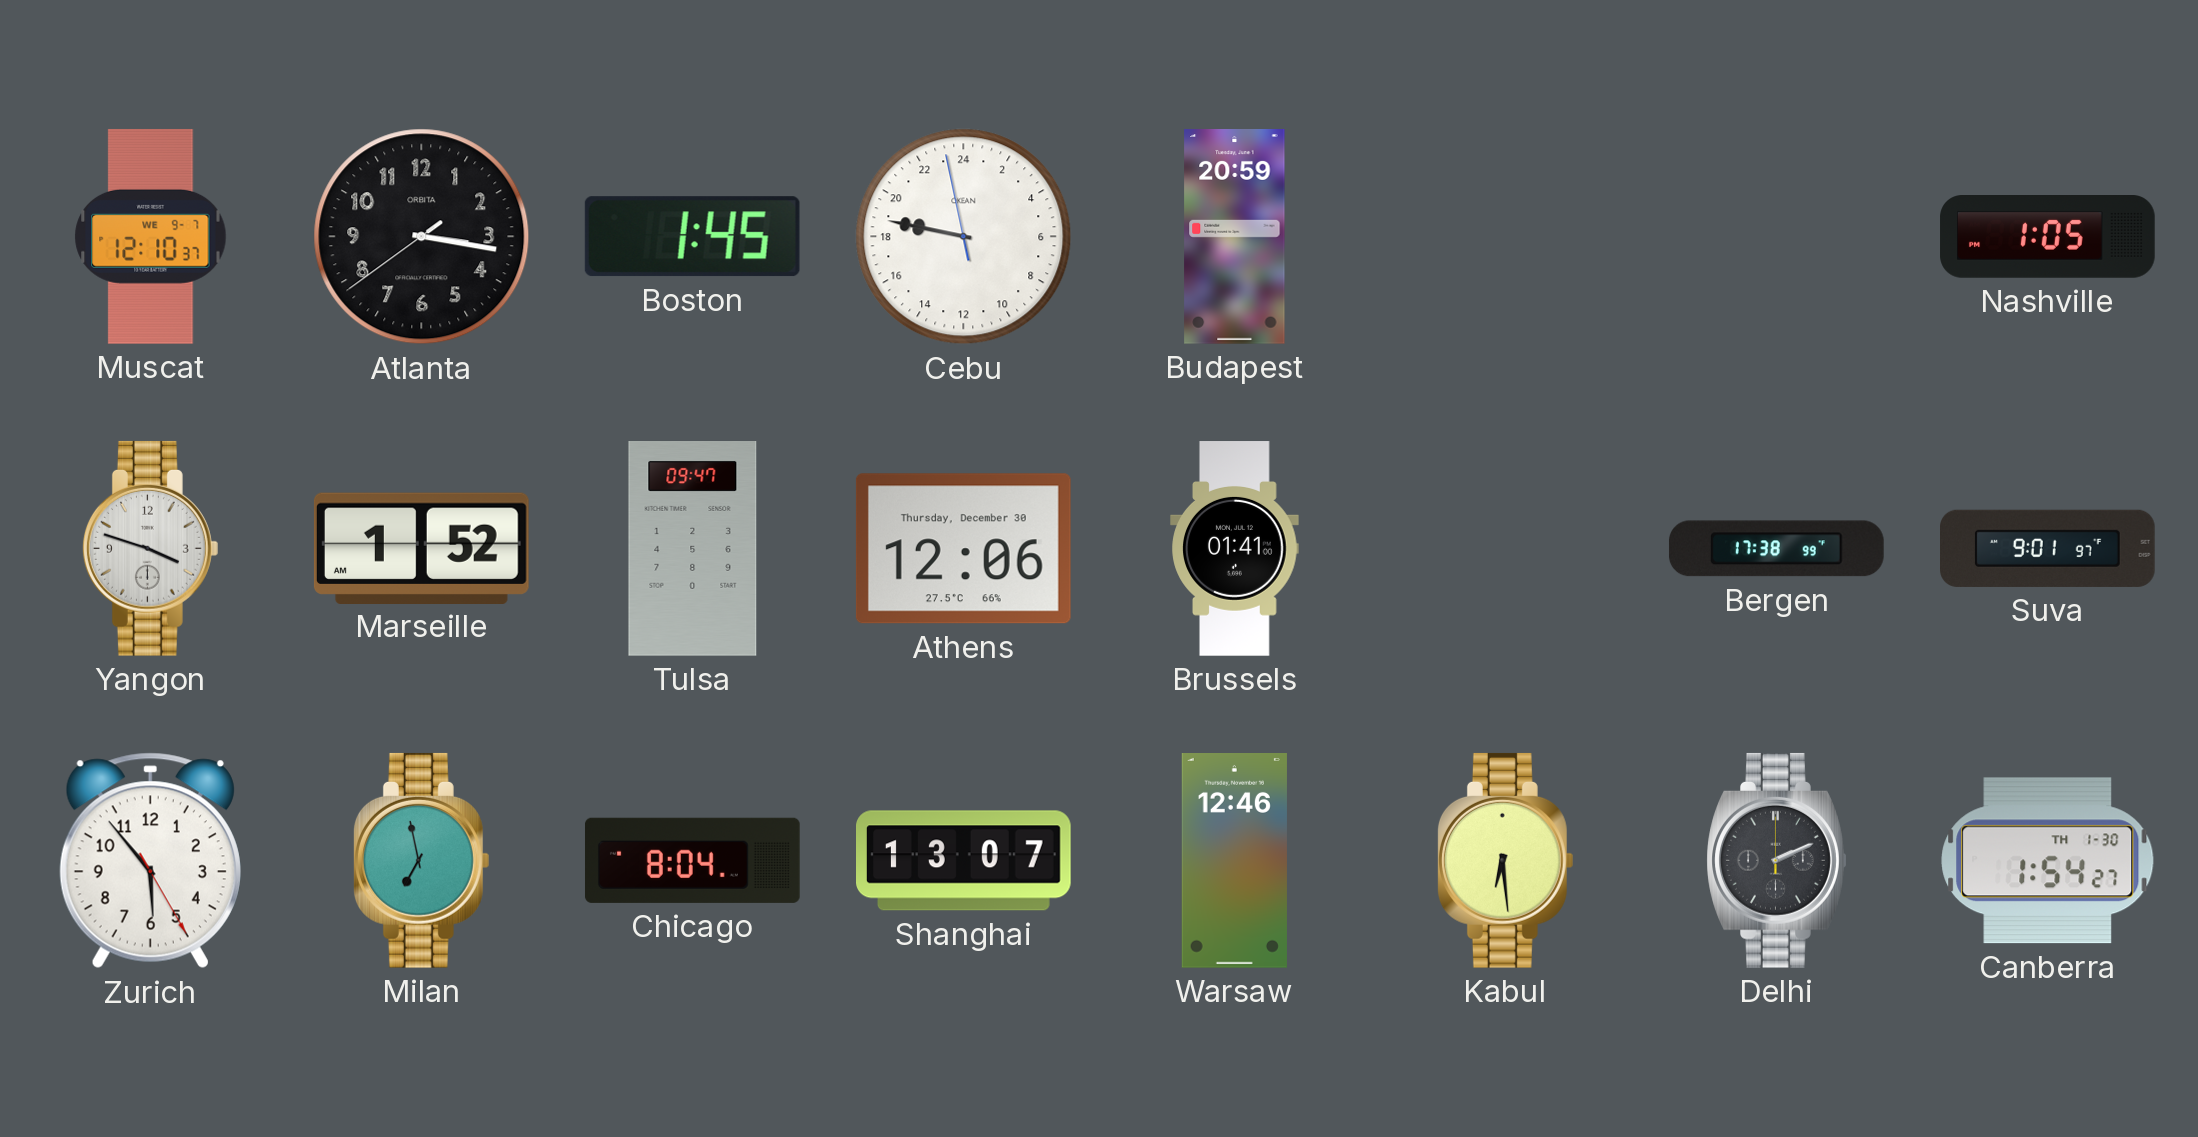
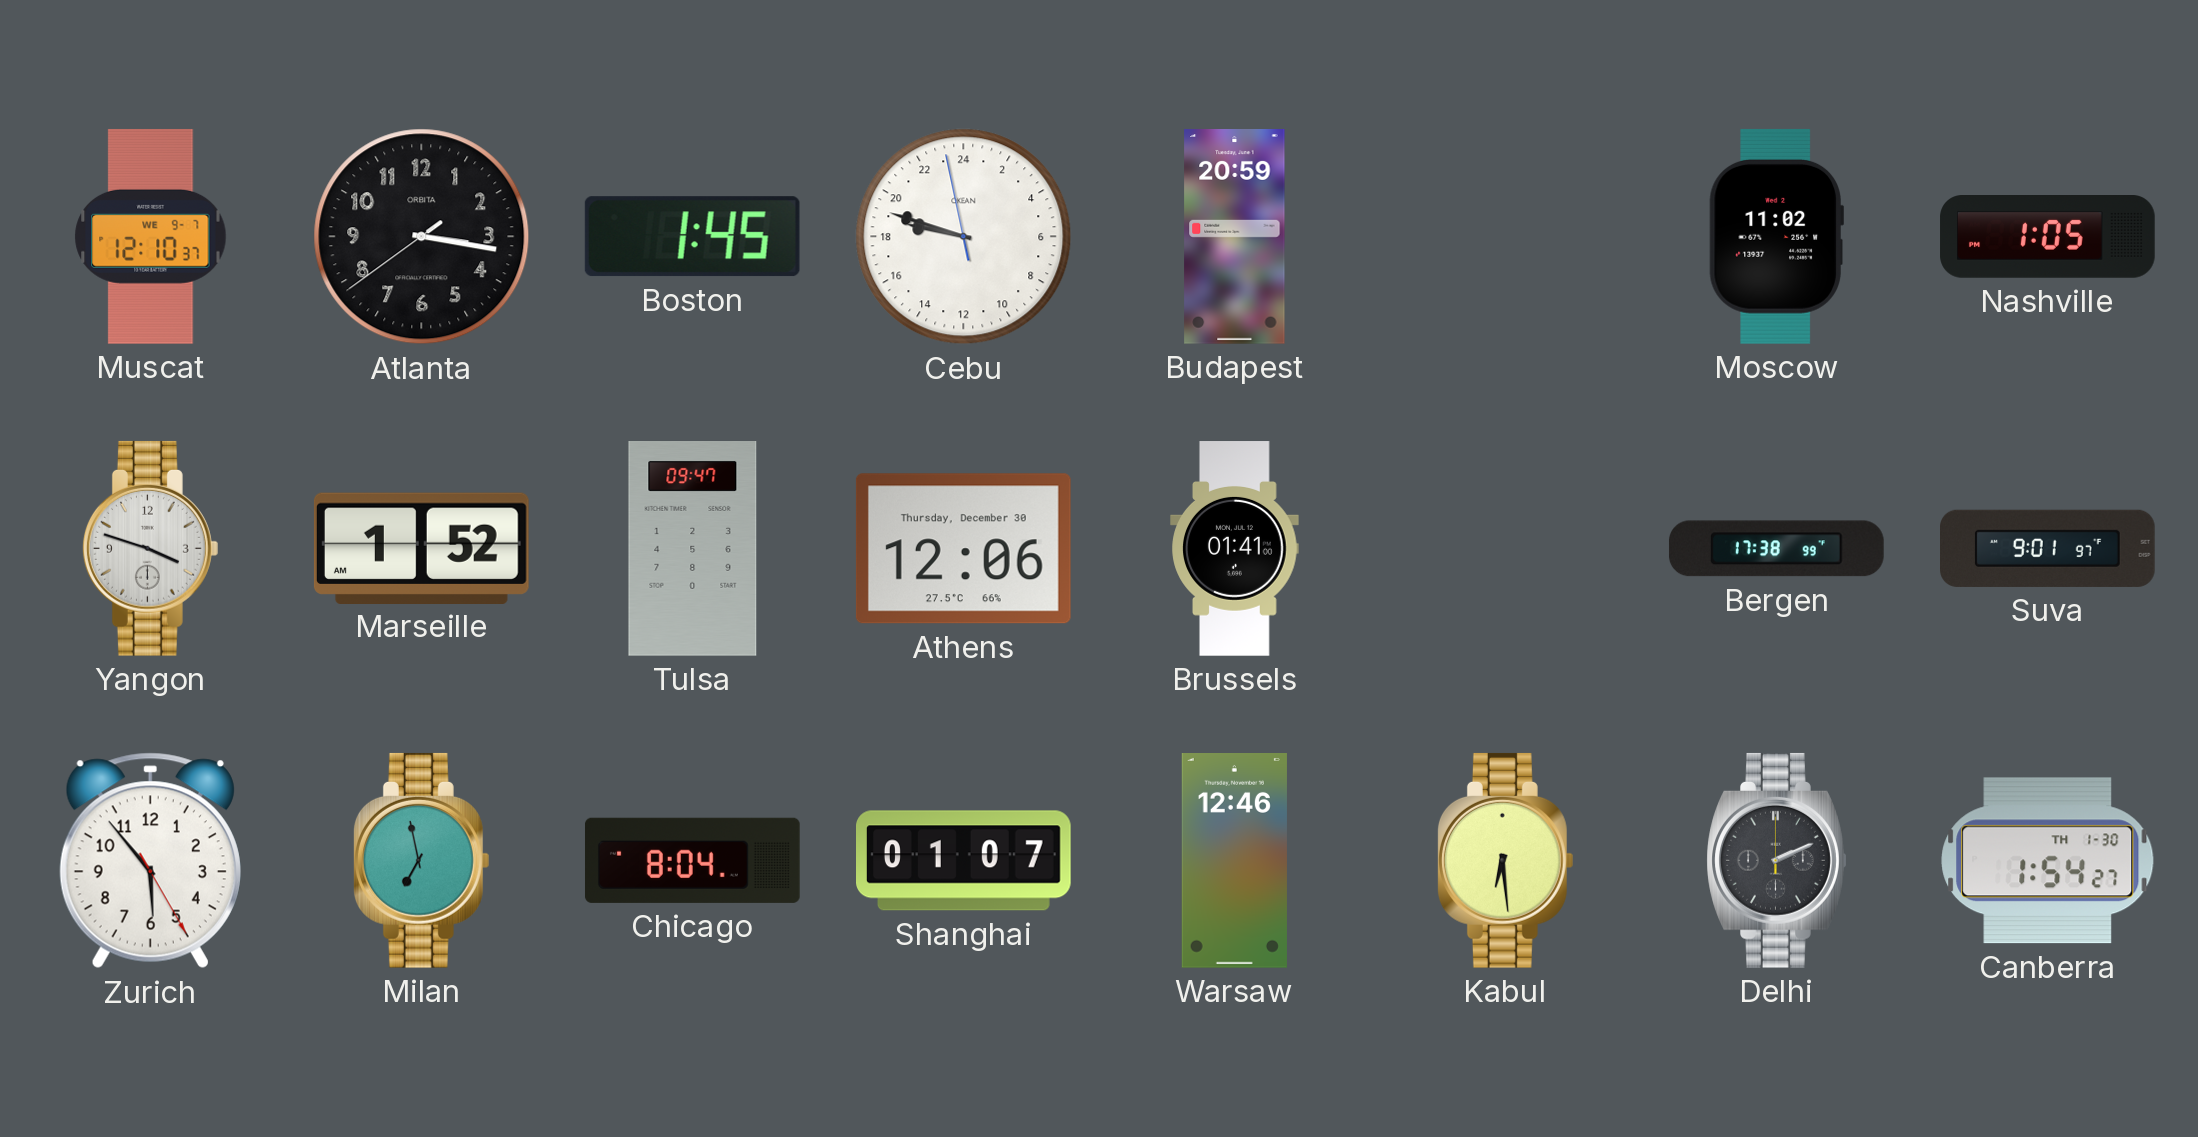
Cebu: 18:46 -> 18:47
Moscow: none -> 11:02
Shanghai: 13:07 -> 01:07
